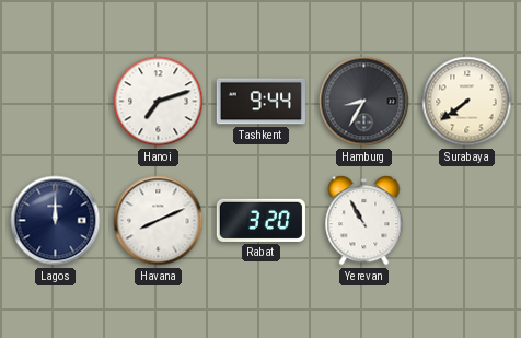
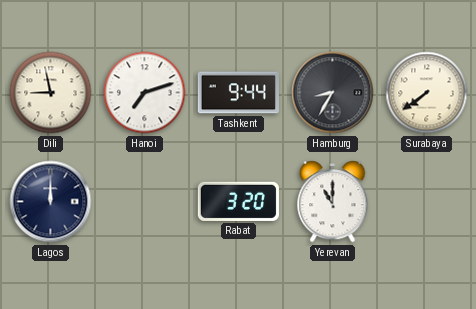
Dili: none -> 8:58
Havana: 8:11 -> none
Yerevan: 10:55 -> 11:00
